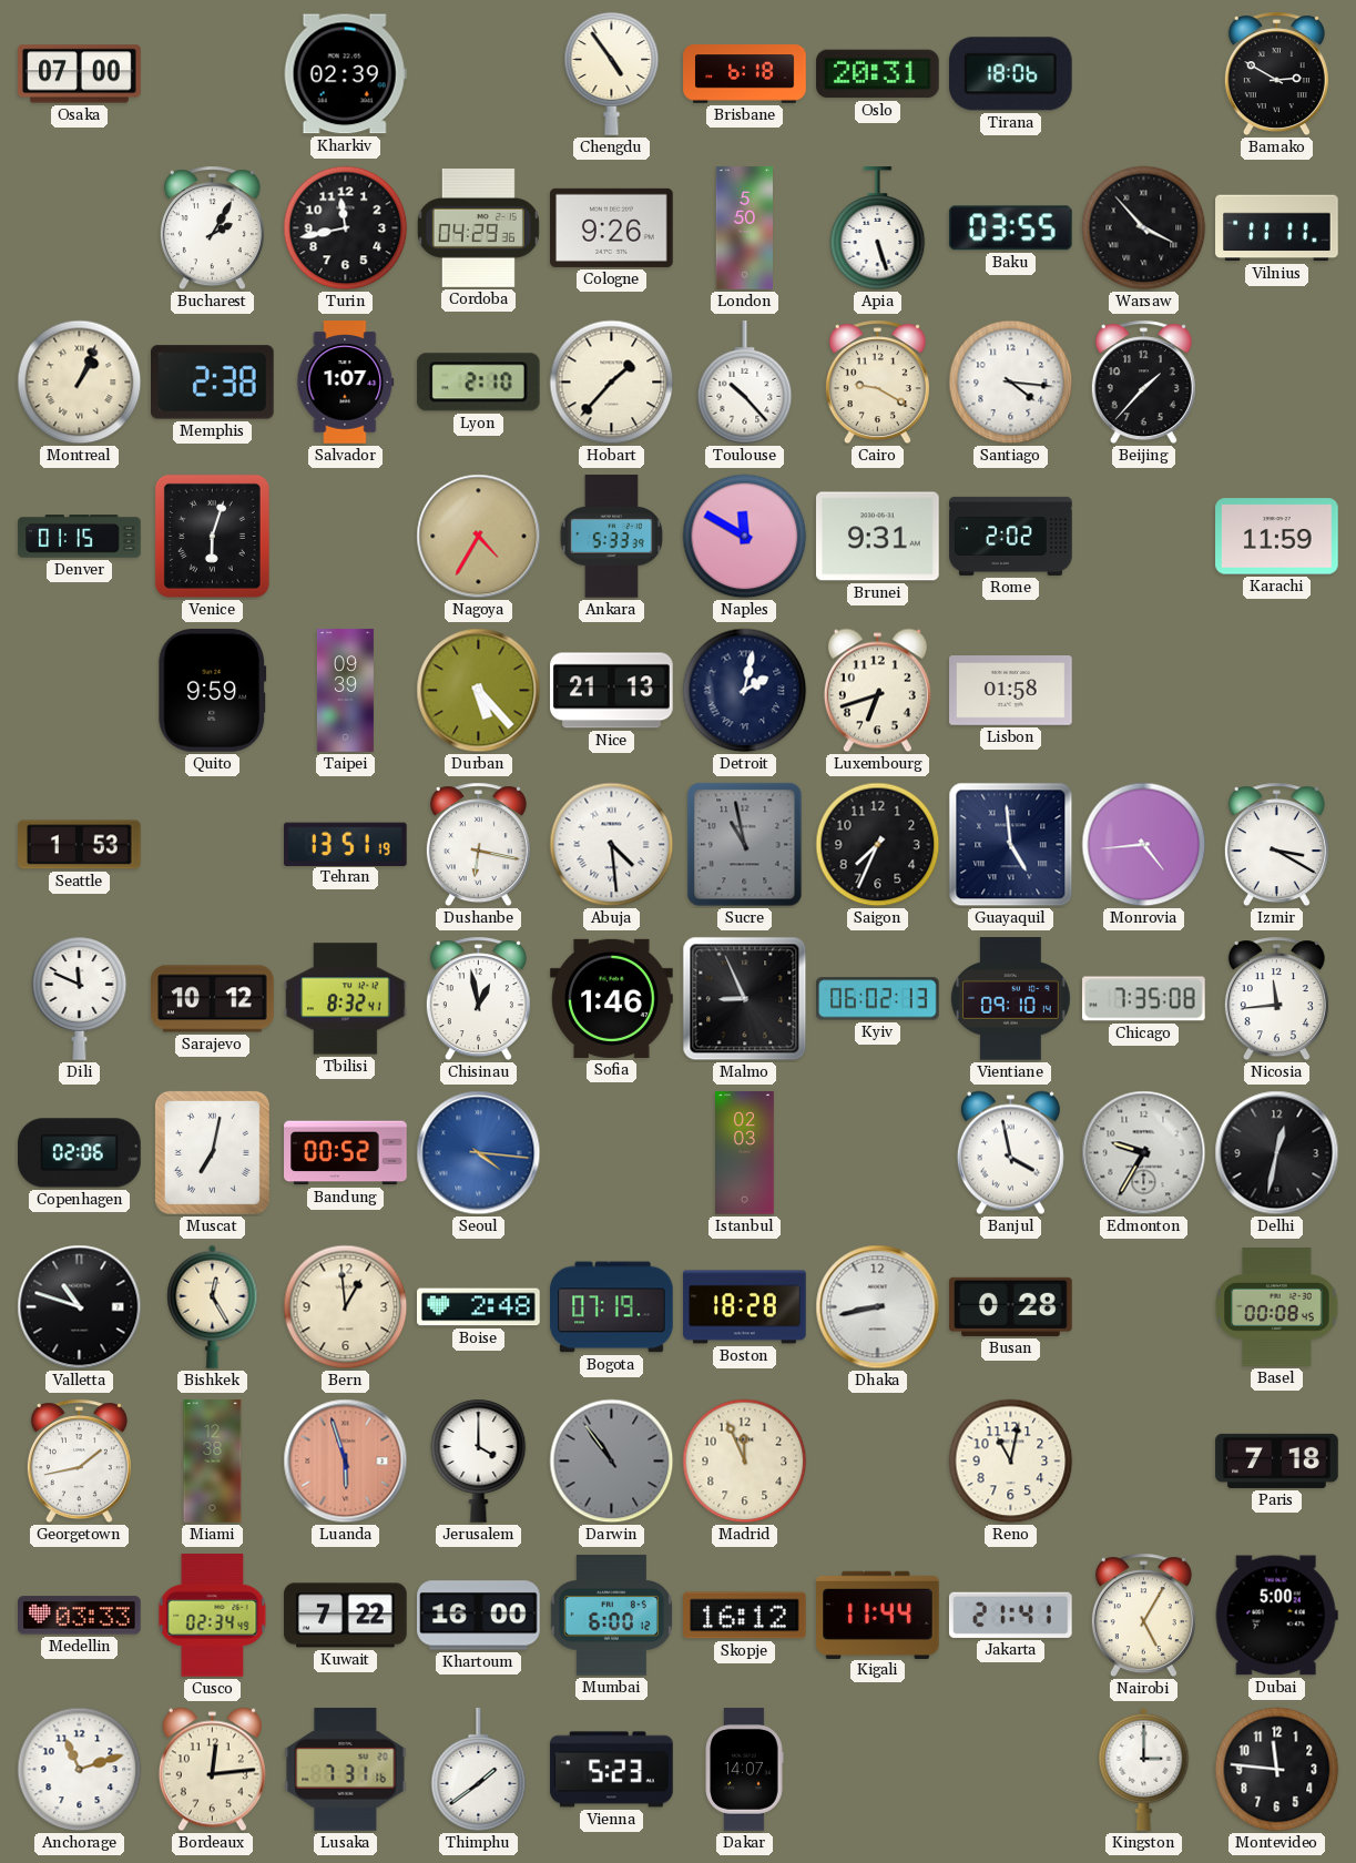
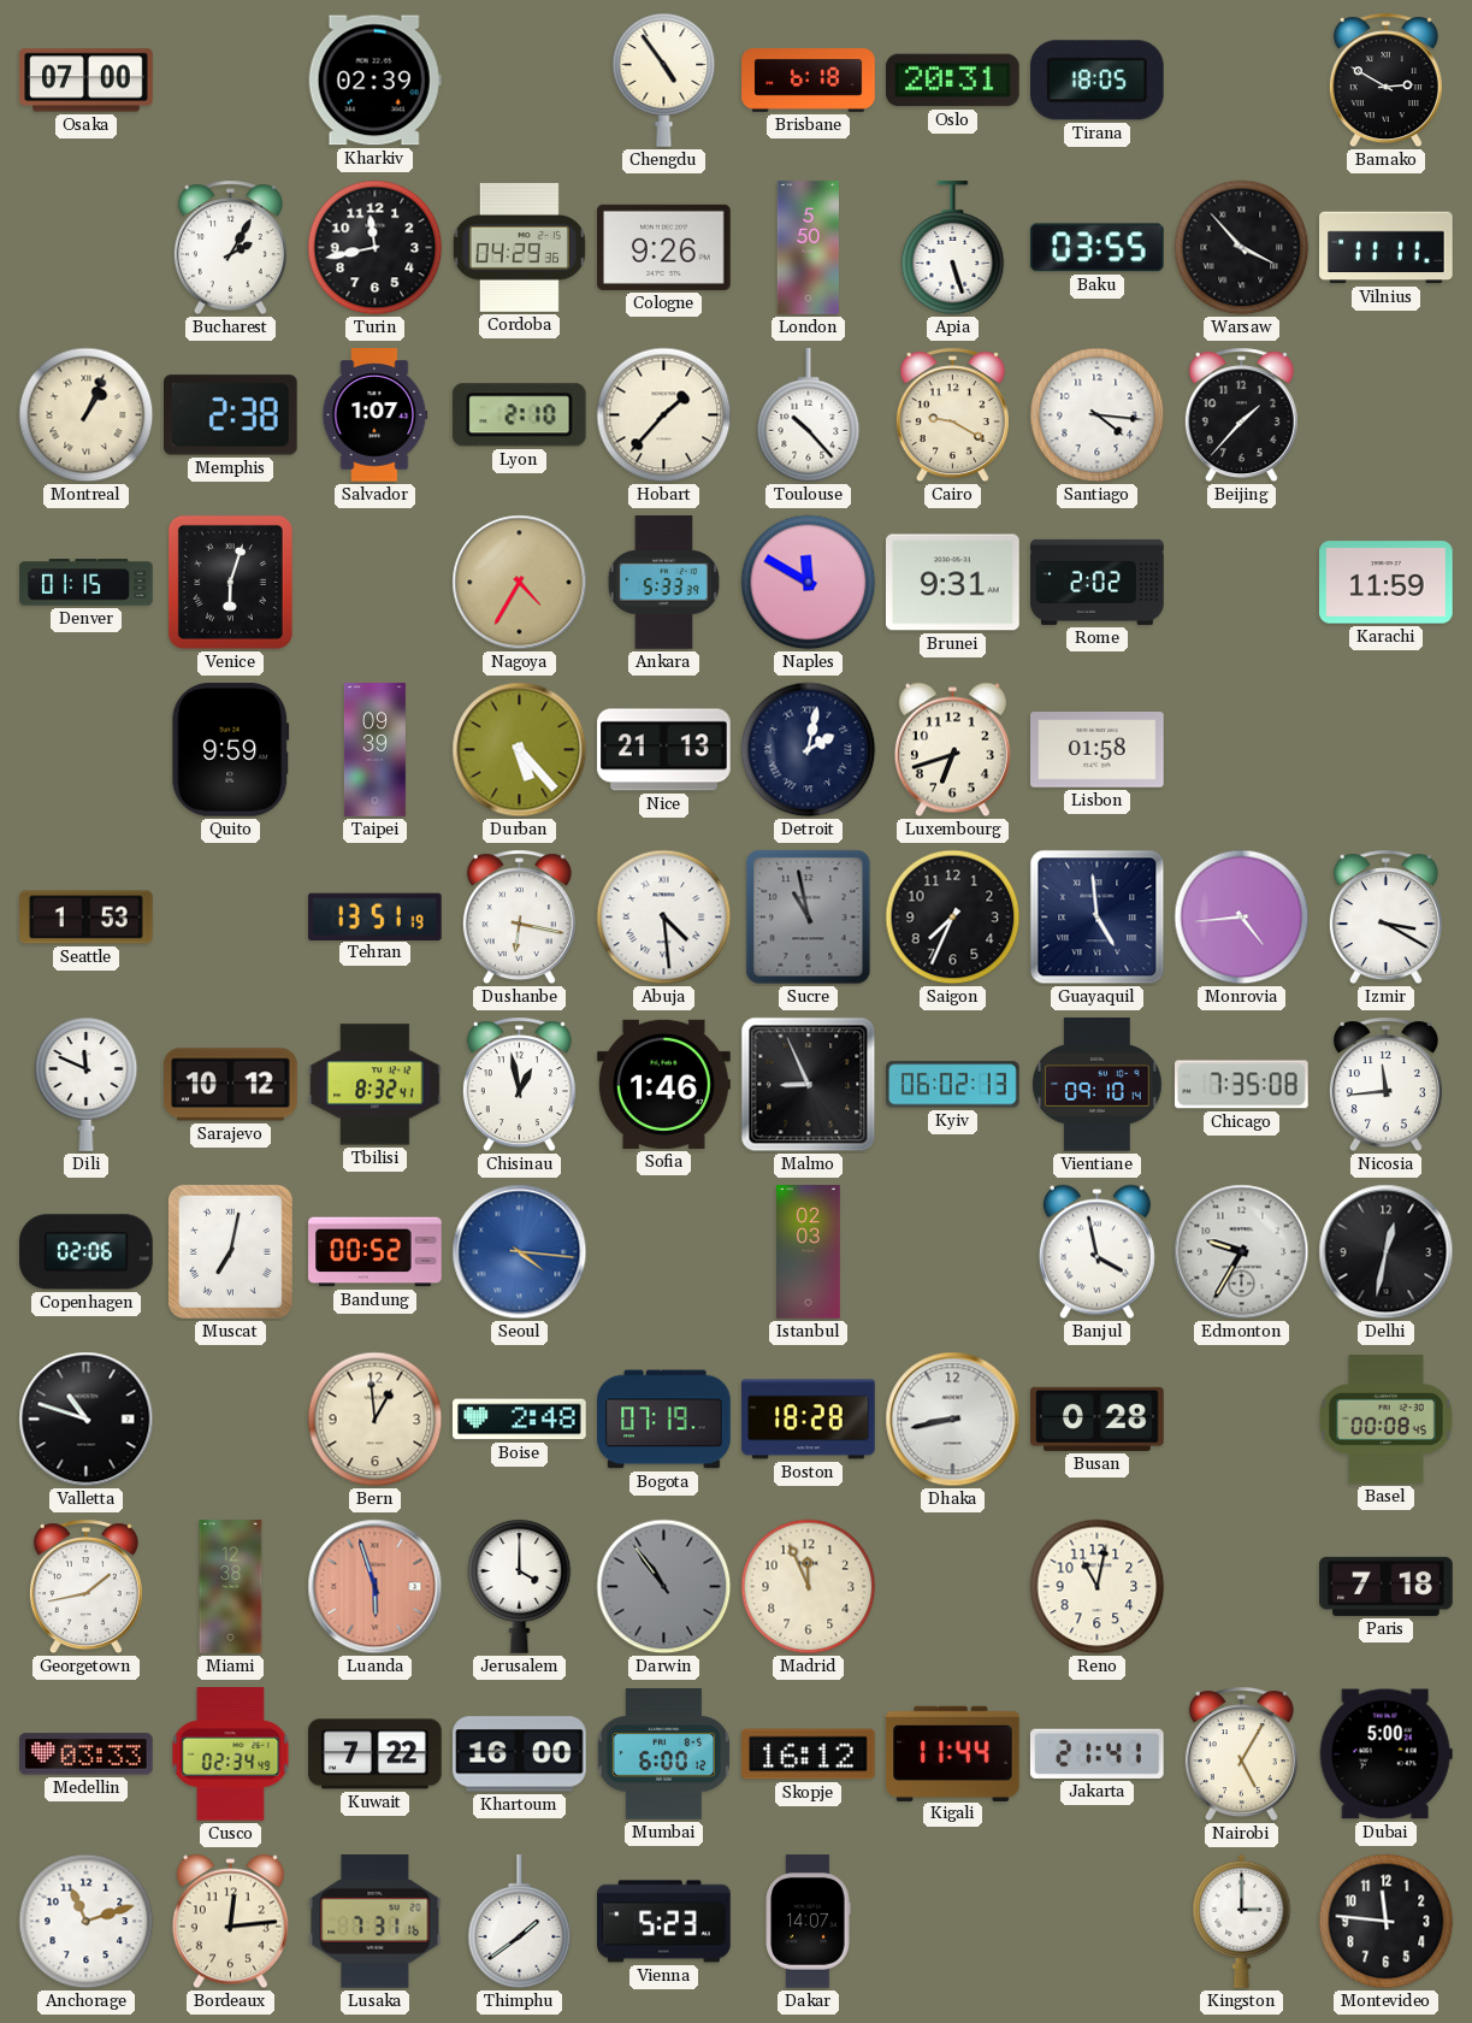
Tirana: 18:06 -> 18:05
Bishkek: 12:25 -> none
